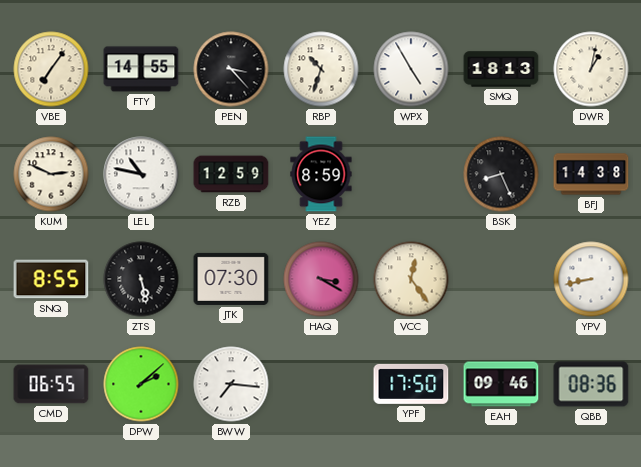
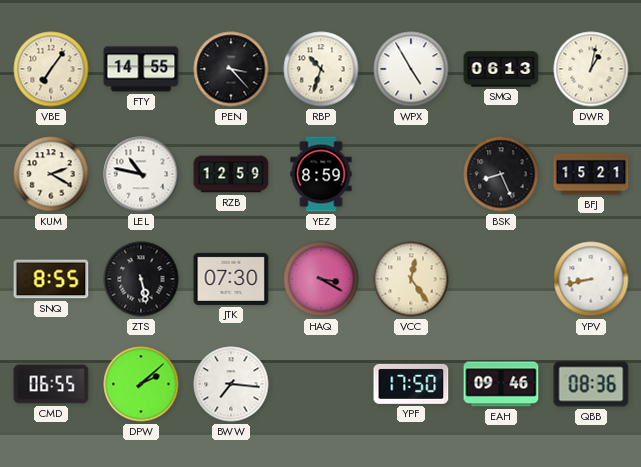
SMQ: 18:13 -> 06:13
KUM: 2:49 -> 2:20
BFJ: 14:38 -> 15:21
